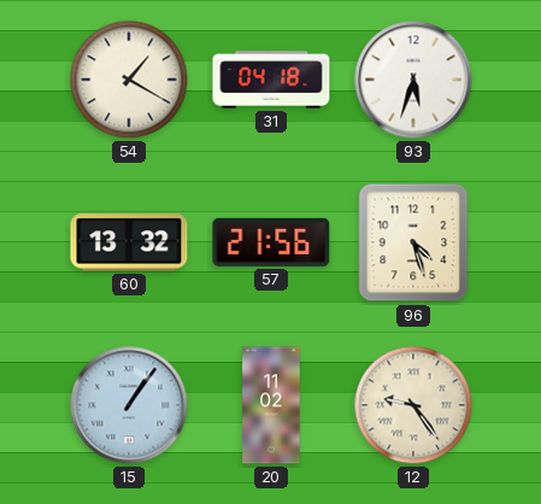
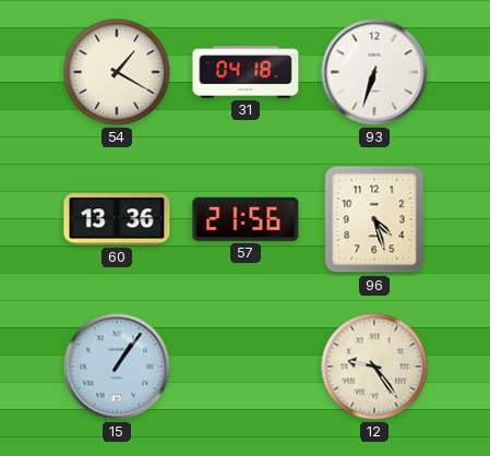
93: 5:33 -> 6:33
60: 13:32 -> 13:36
20: 11:02 -> none
